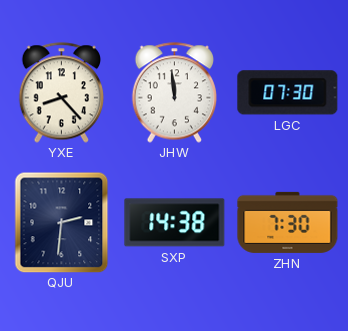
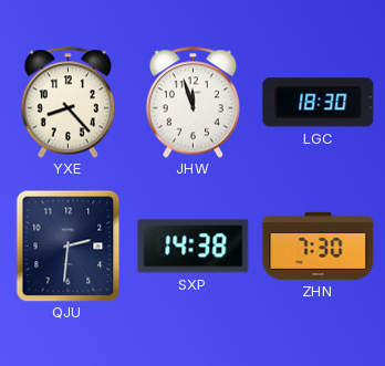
JHW: 11:59 -> 11:57
LGC: 07:30 -> 18:30
